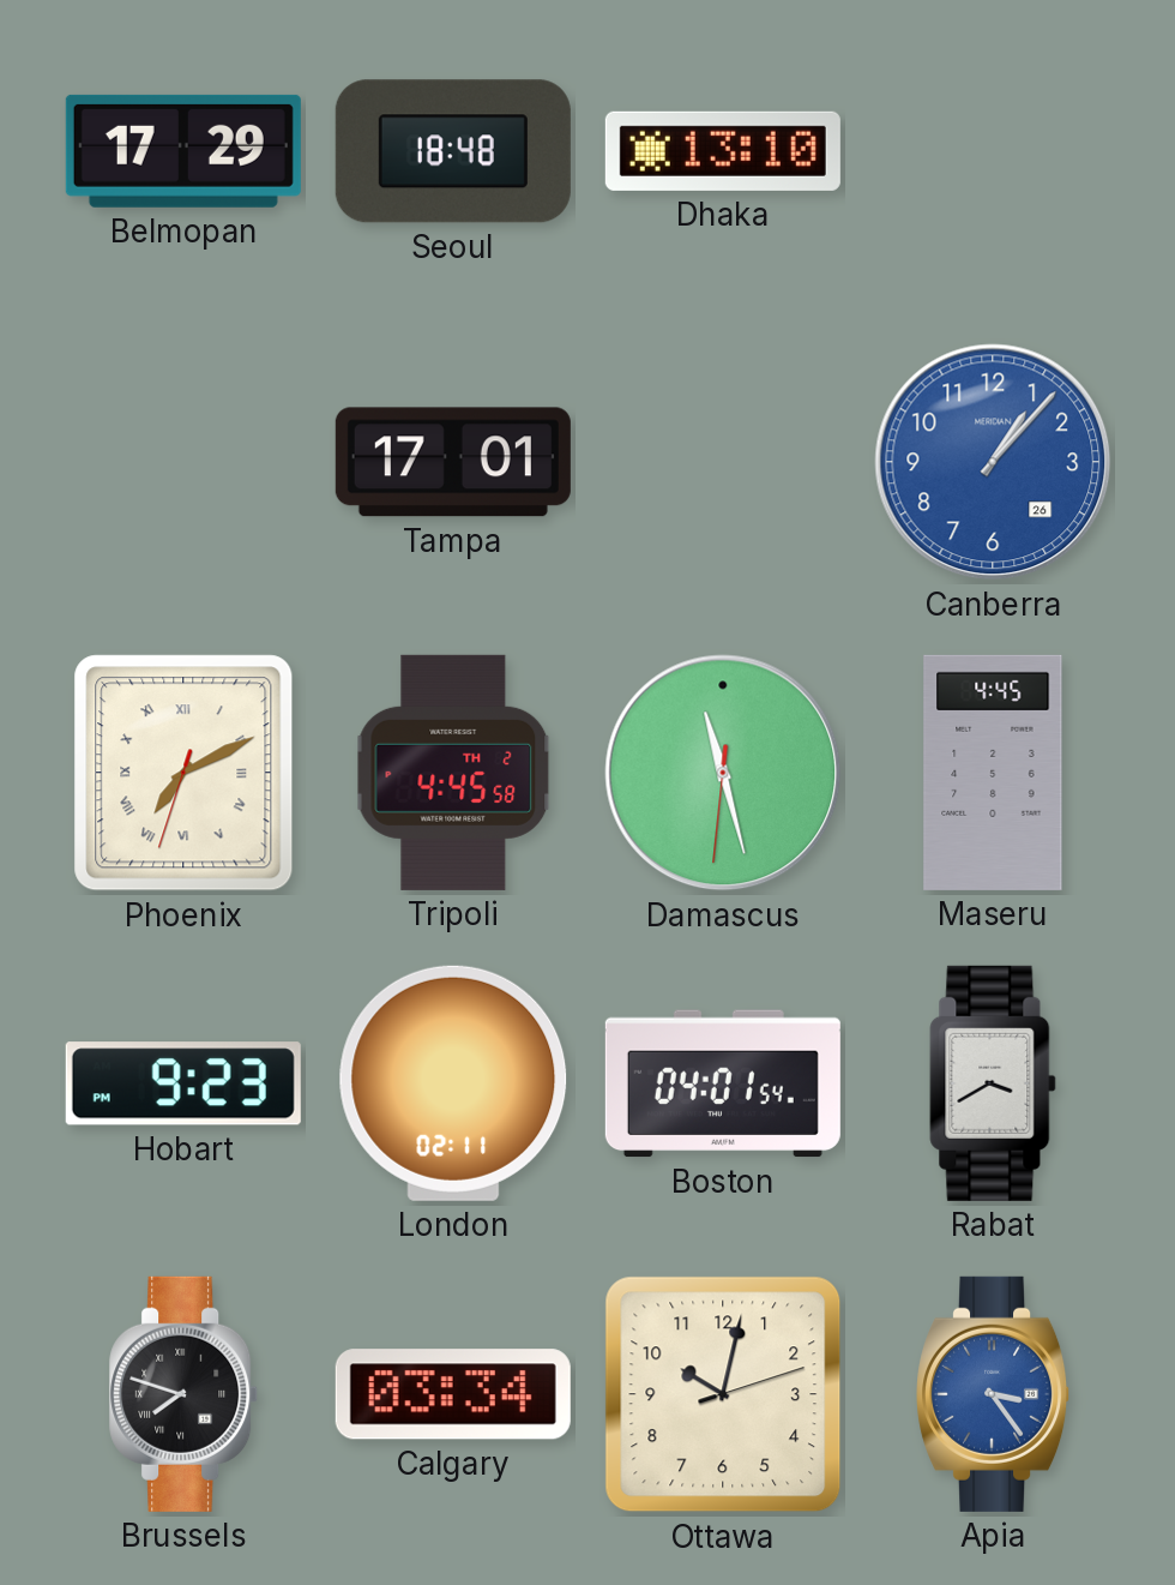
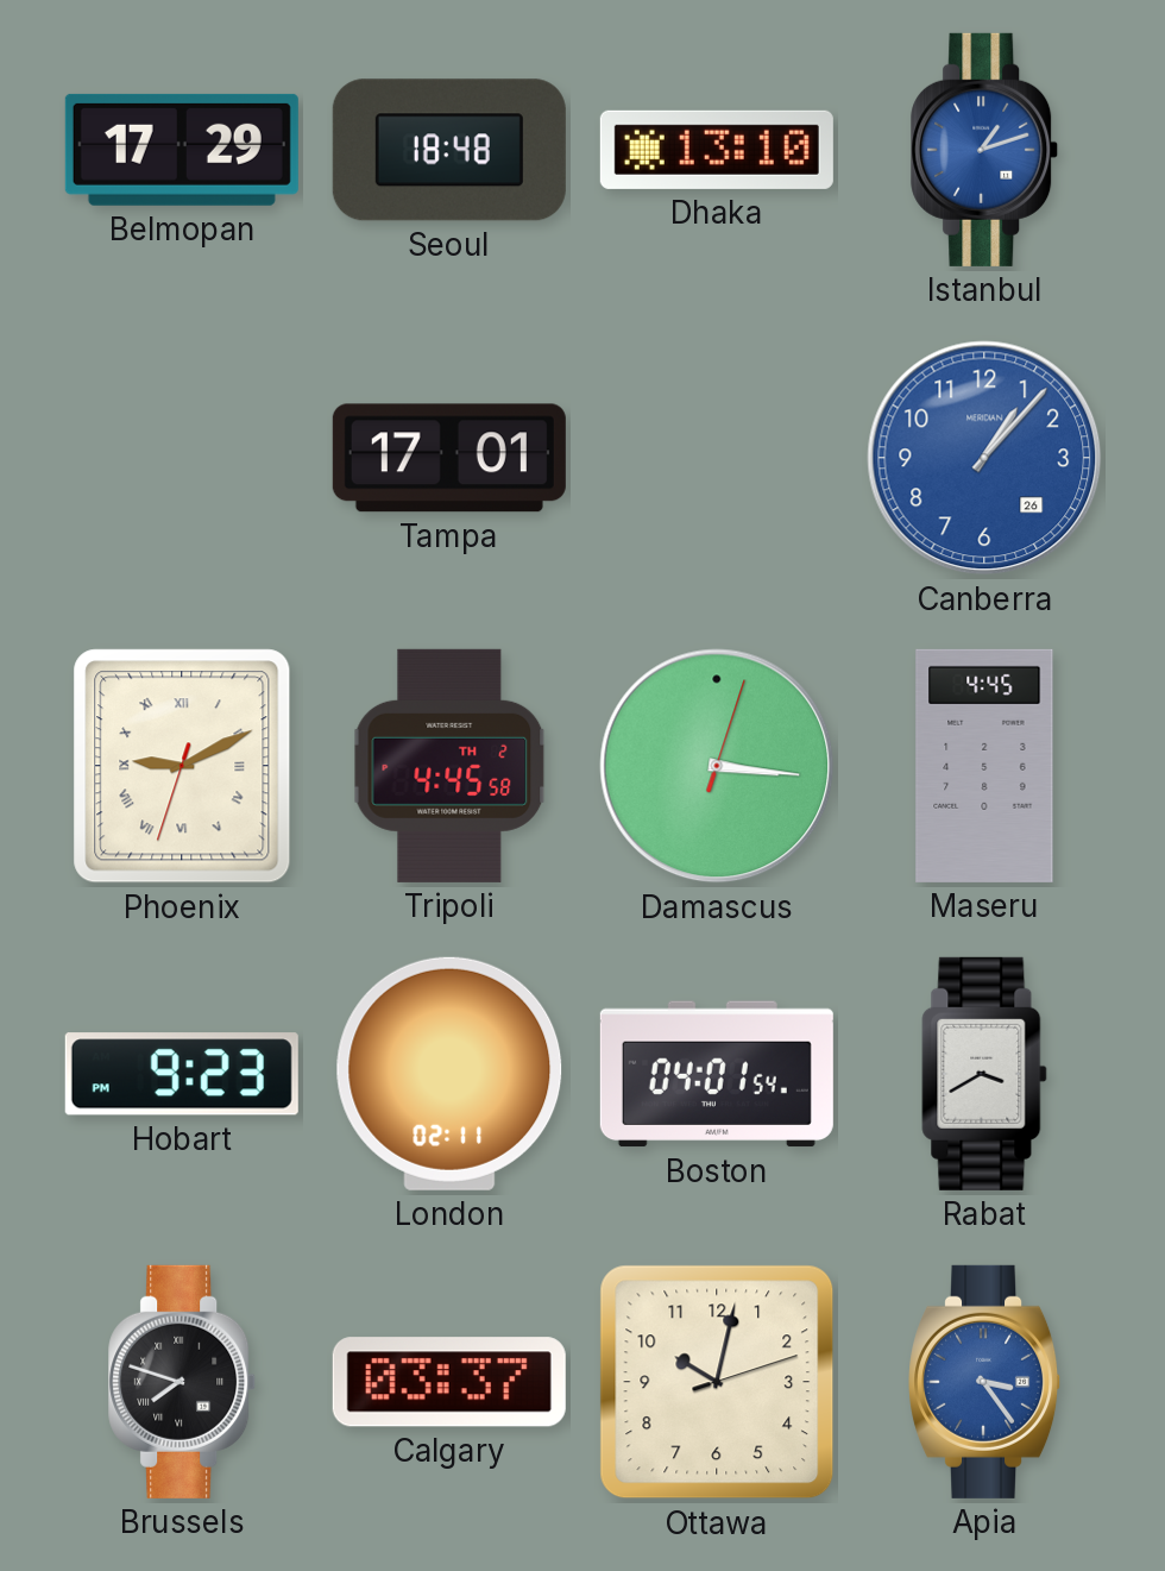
Istanbul: none -> 1:12
Phoenix: 7:10 -> 9:10
Damascus: 11:27 -> 3:16
Calgary: 03:34 -> 03:37
